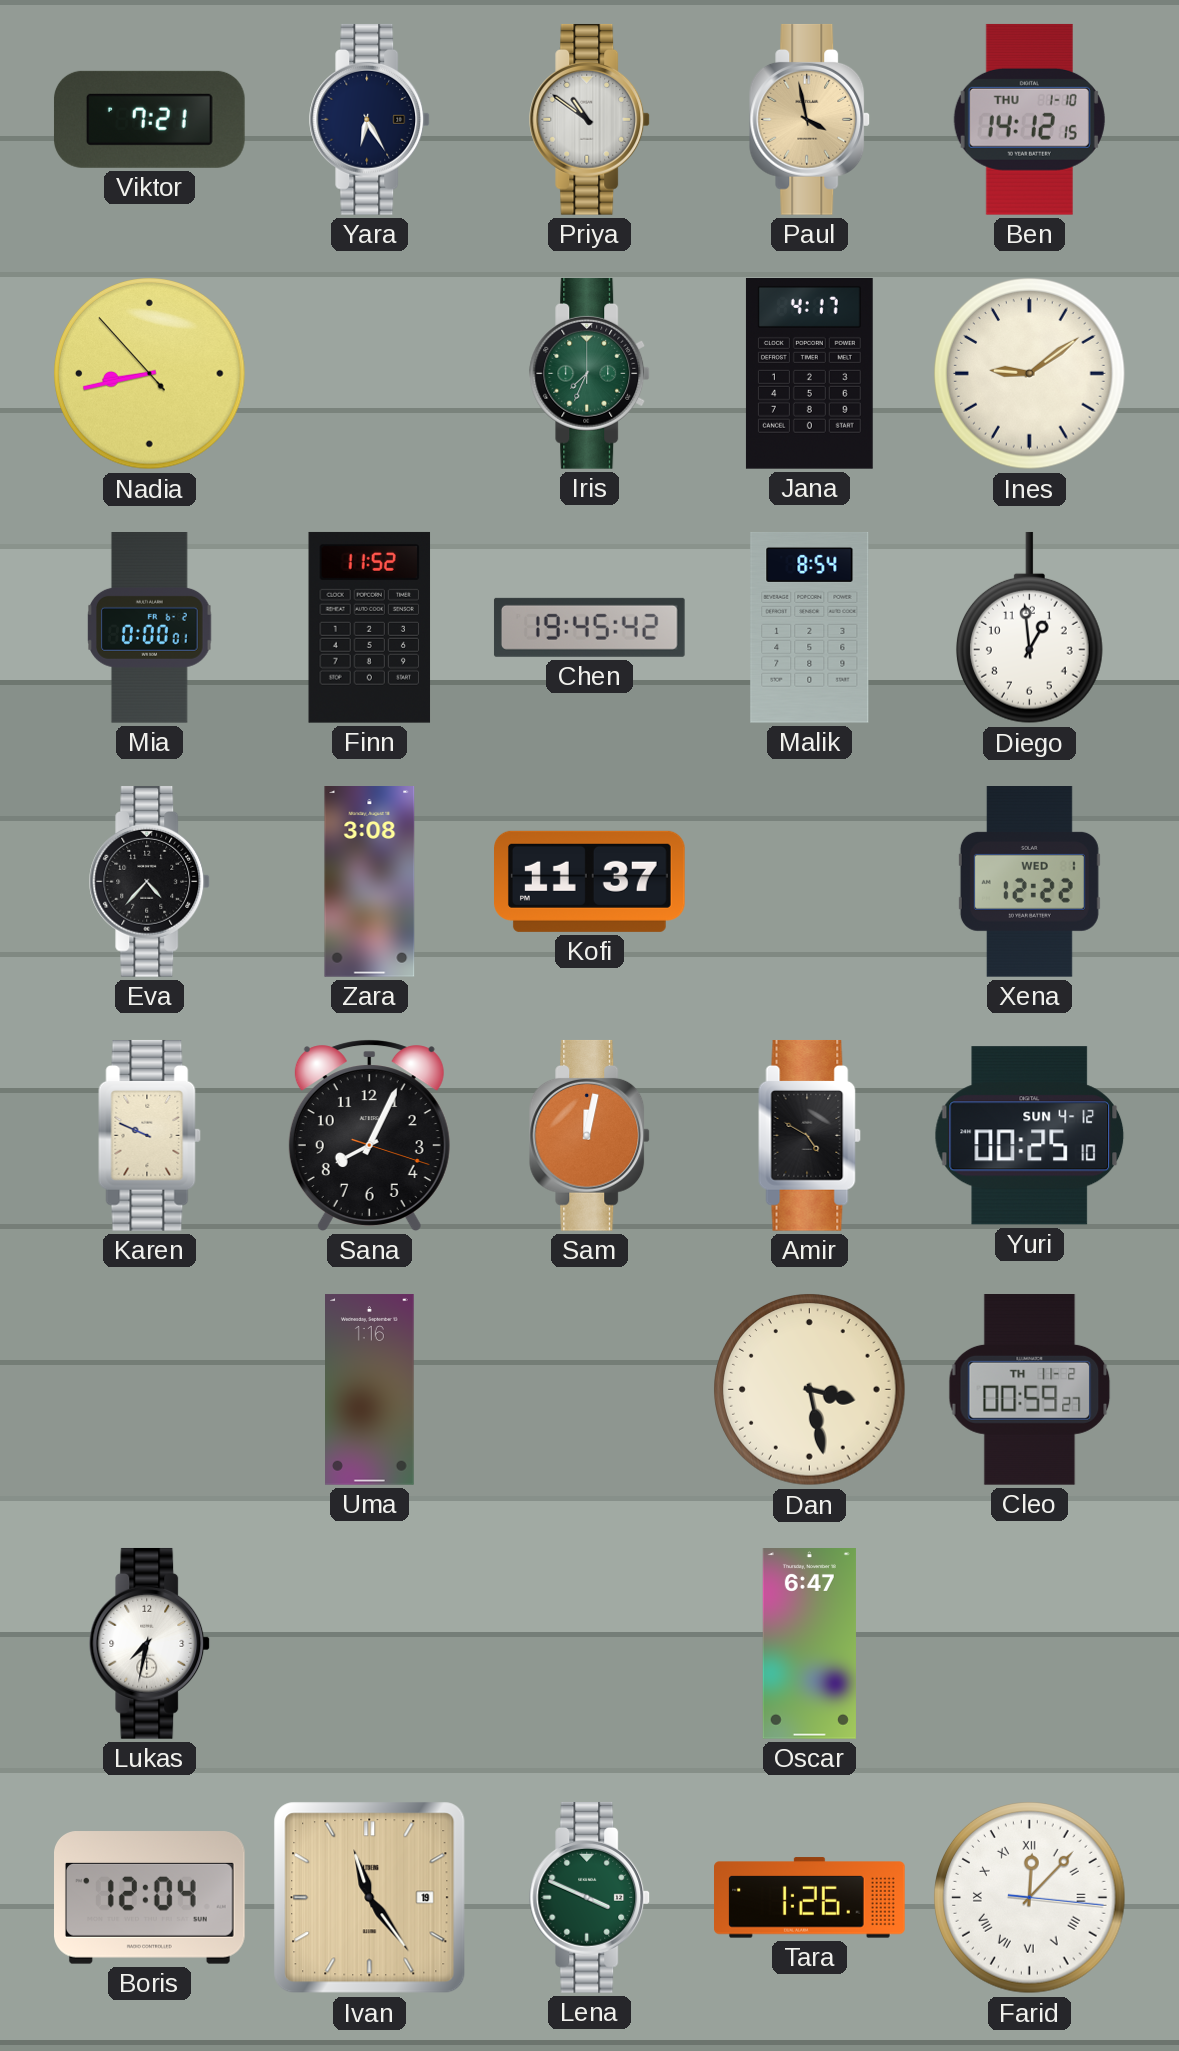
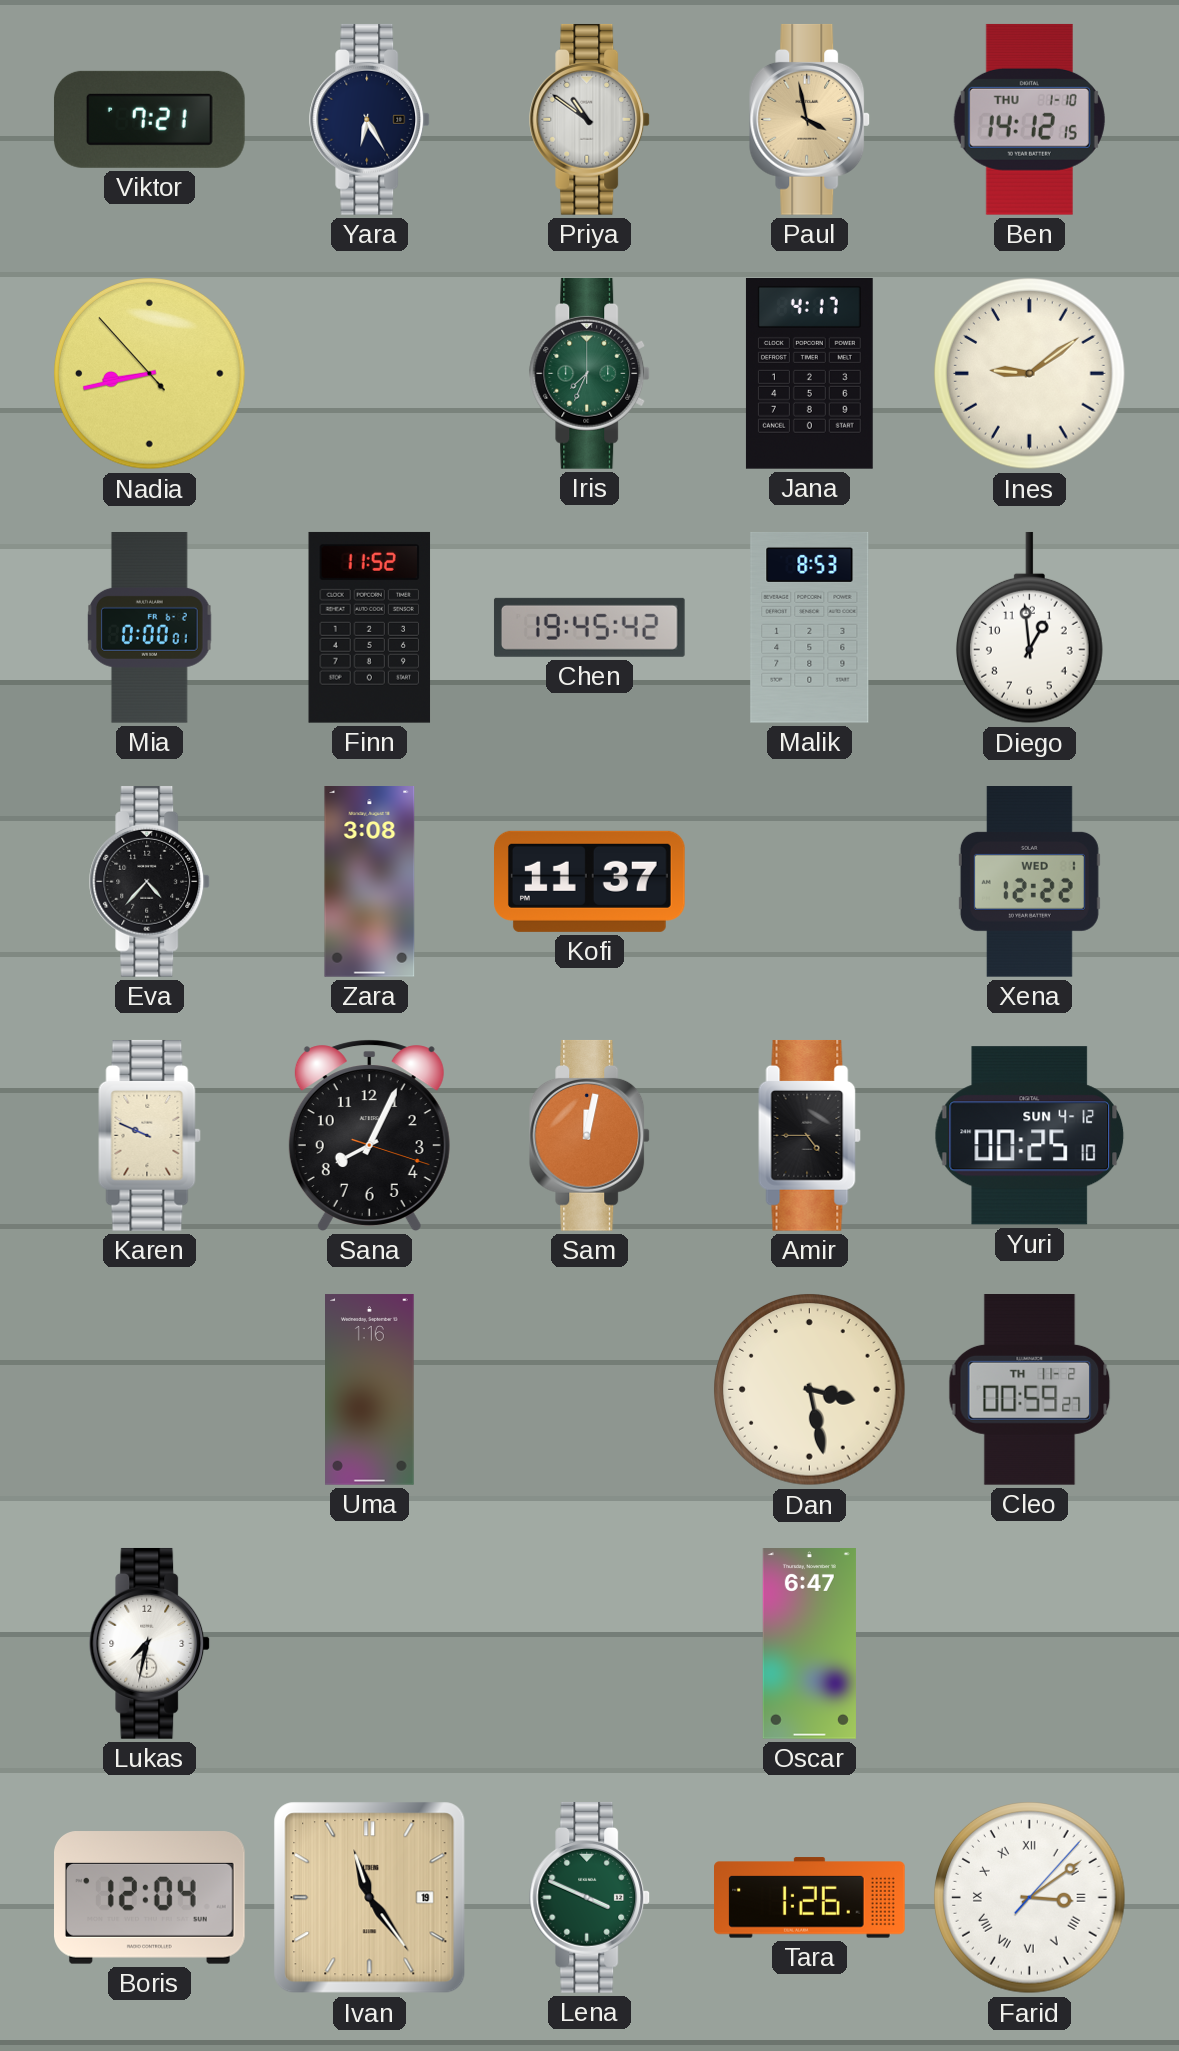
Malik: 8:54 -> 8:53
Amir: 4:50 -> 4:45
Farid: 12:07 -> 3:09
